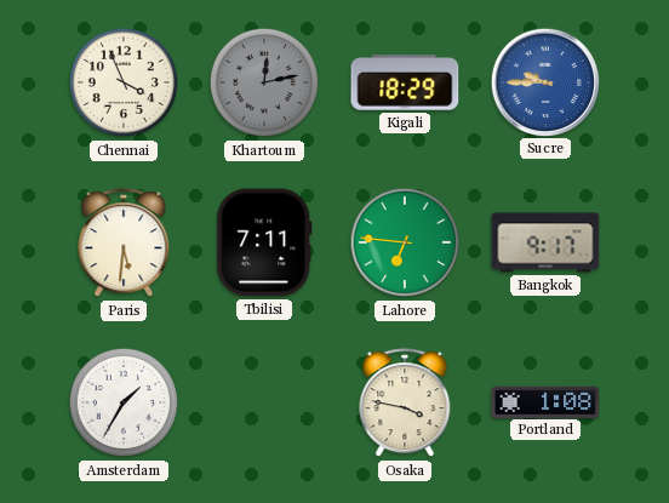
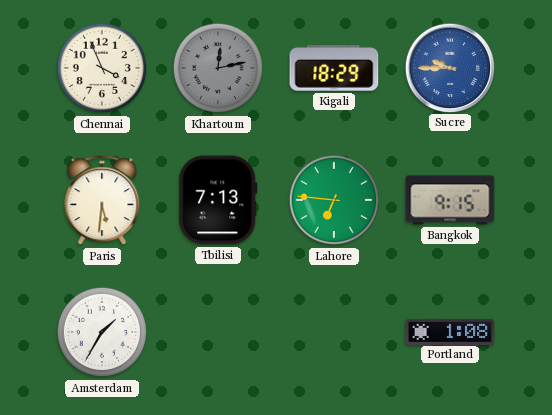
Tbilisi: 7:11 -> 7:13
Bangkok: 9:17 -> 9:15
Osaka: 3:47 -> none
